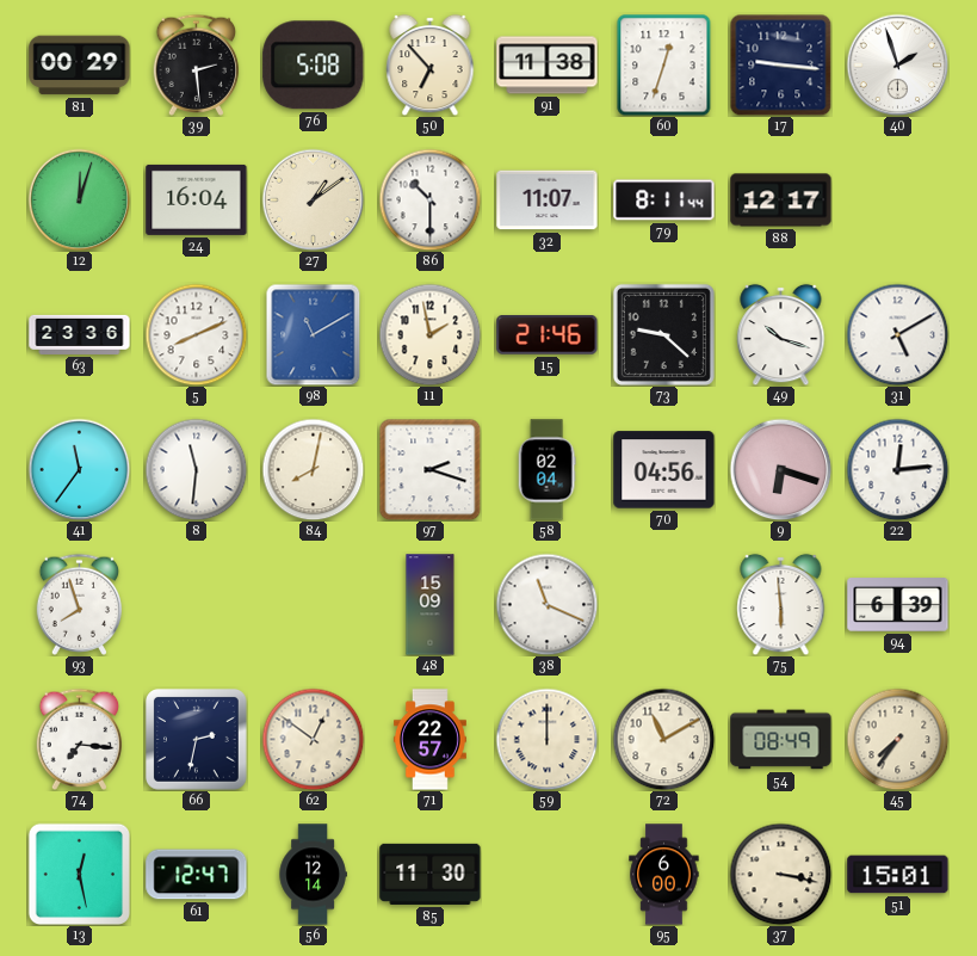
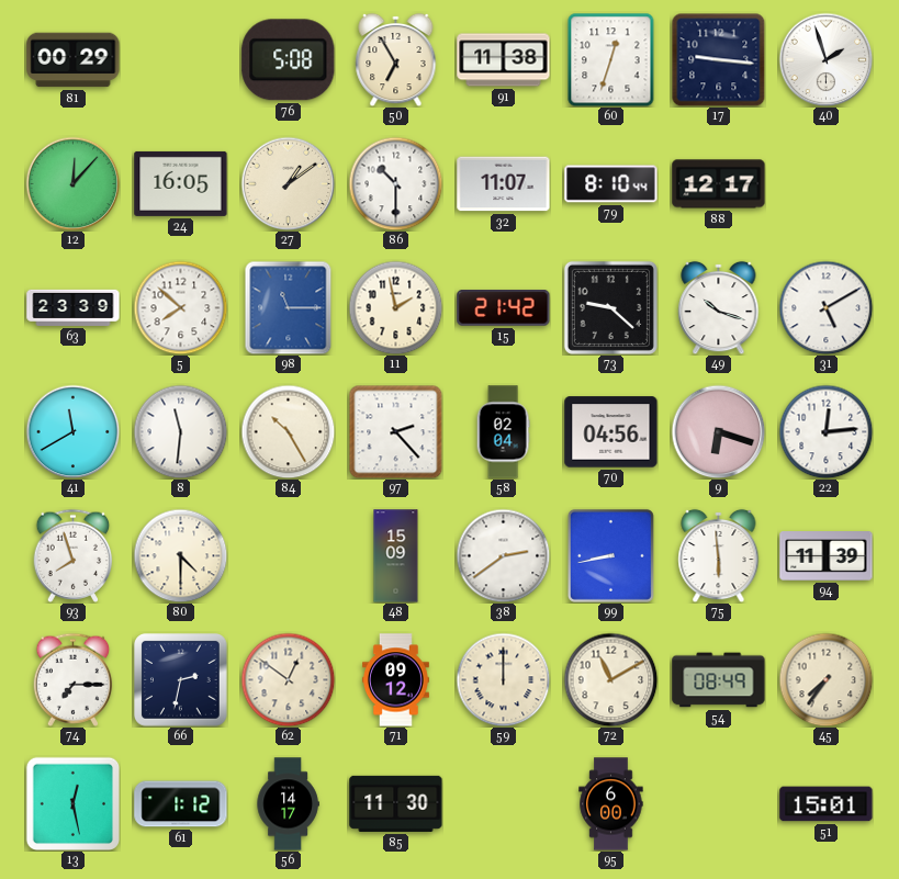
39: 2:29 -> none
50: 6:53 -> 6:55
12: 12:03 -> 12:07
24: 16:04 -> 16:05
79: 8:11 -> 8:10
63: 23:36 -> 23:39
5: 8:11 -> 7:52
98: 11:10 -> 11:15
15: 21:46 -> 21:42
41: 11:36 -> 11:40
84: 8:02 -> 10:25
97: 2:18 -> 2:23
80: none -> 4:30
38: 11:19 -> 2:39
99: none -> 8:43
94: 6:39 -> 11:39
74: 7:16 -> 7:15
71: 22:57 -> 09:12
61: 12:47 -> 1:12
56: 12:14 -> 14:17
37: 3:17 -> none
